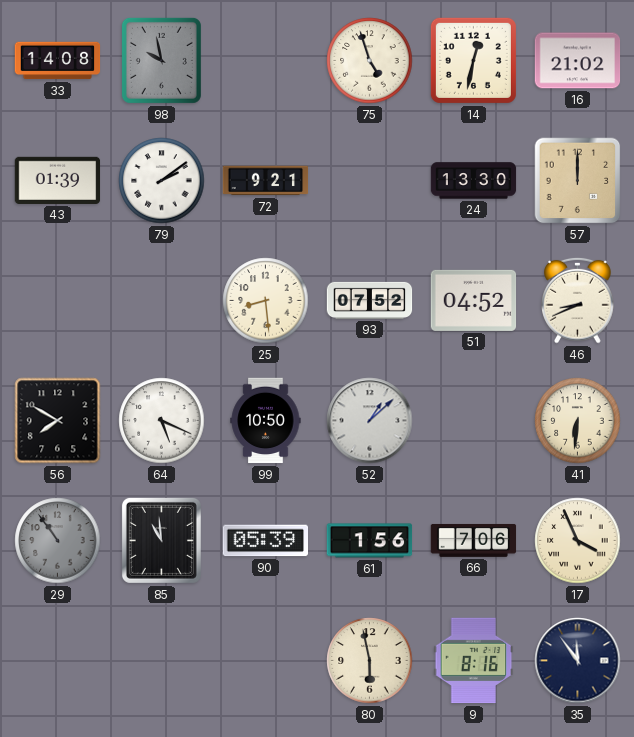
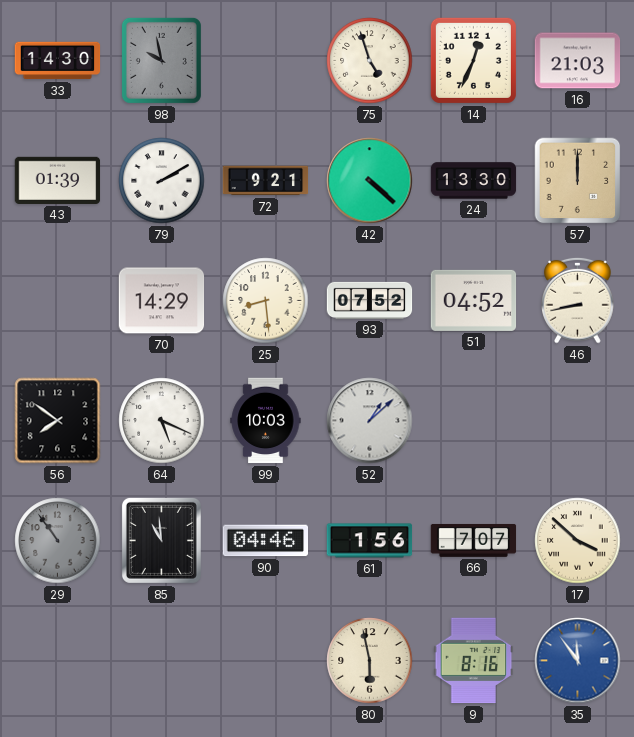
33: 14:08 -> 14:30
14: 12:32 -> 12:34
16: 21:02 -> 21:03
79: 2:09 -> 2:10
42: none -> 4:22
70: none -> 14:29
46: 8:41 -> 8:43
56: 7:50 -> 7:51
99: 10:50 -> 10:03
41: 6:31 -> none
90: 05:39 -> 04:46
66: 7:06 -> 7:07
17: 3:56 -> 3:52
35 dial: navy -> blue
